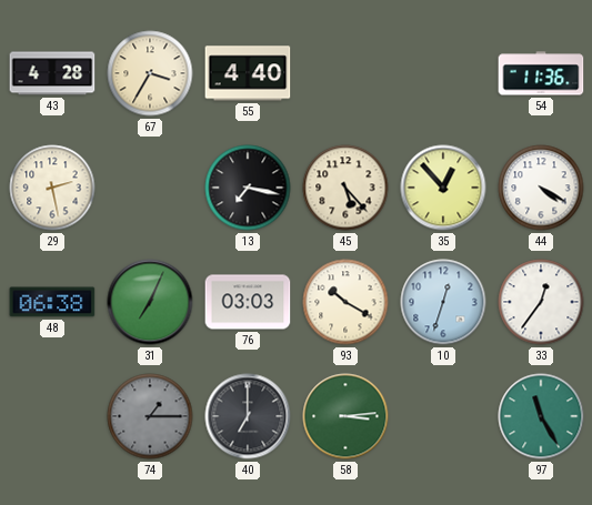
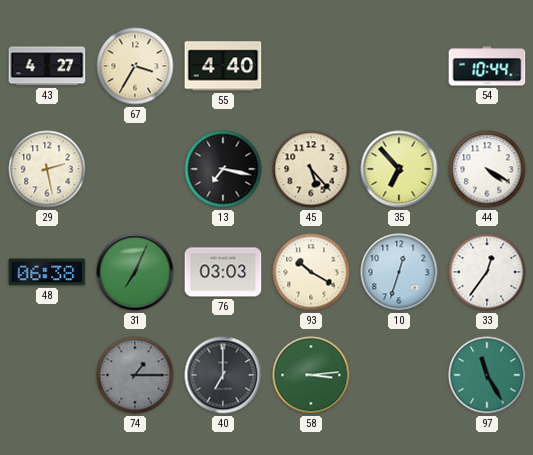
43: 4:28 -> 4:27
54: 11:36 -> 10:44
35: 12:53 -> 6:53
